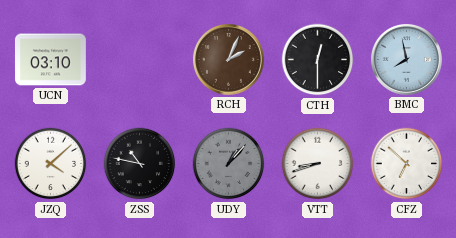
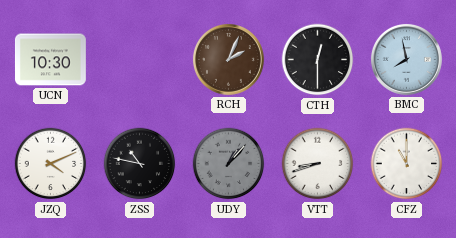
UCN: 03:10 -> 10:30
JZQ: 4:08 -> 4:11
CFZ: 6:52 -> 11:00
